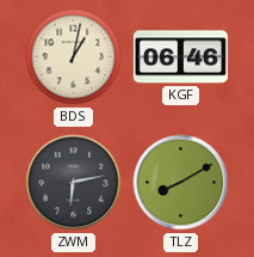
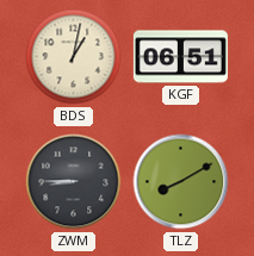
KGF: 06:46 -> 06:51
ZWM: 6:13 -> 8:45
